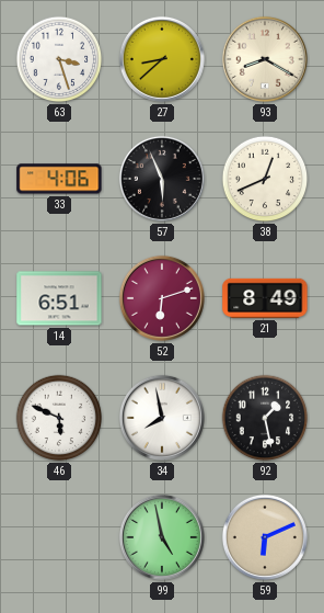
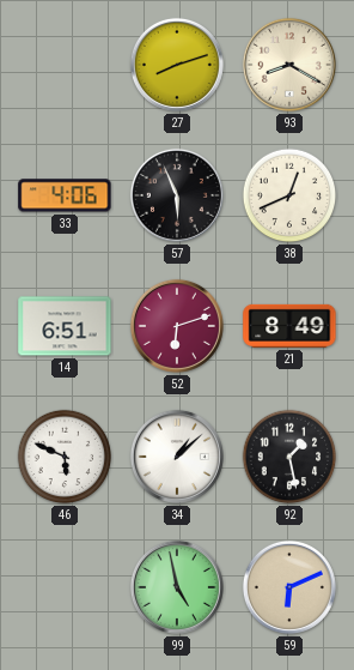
63: 3:27 -> none
27: 8:38 -> 8:12
34: 7:58 -> 1:08
